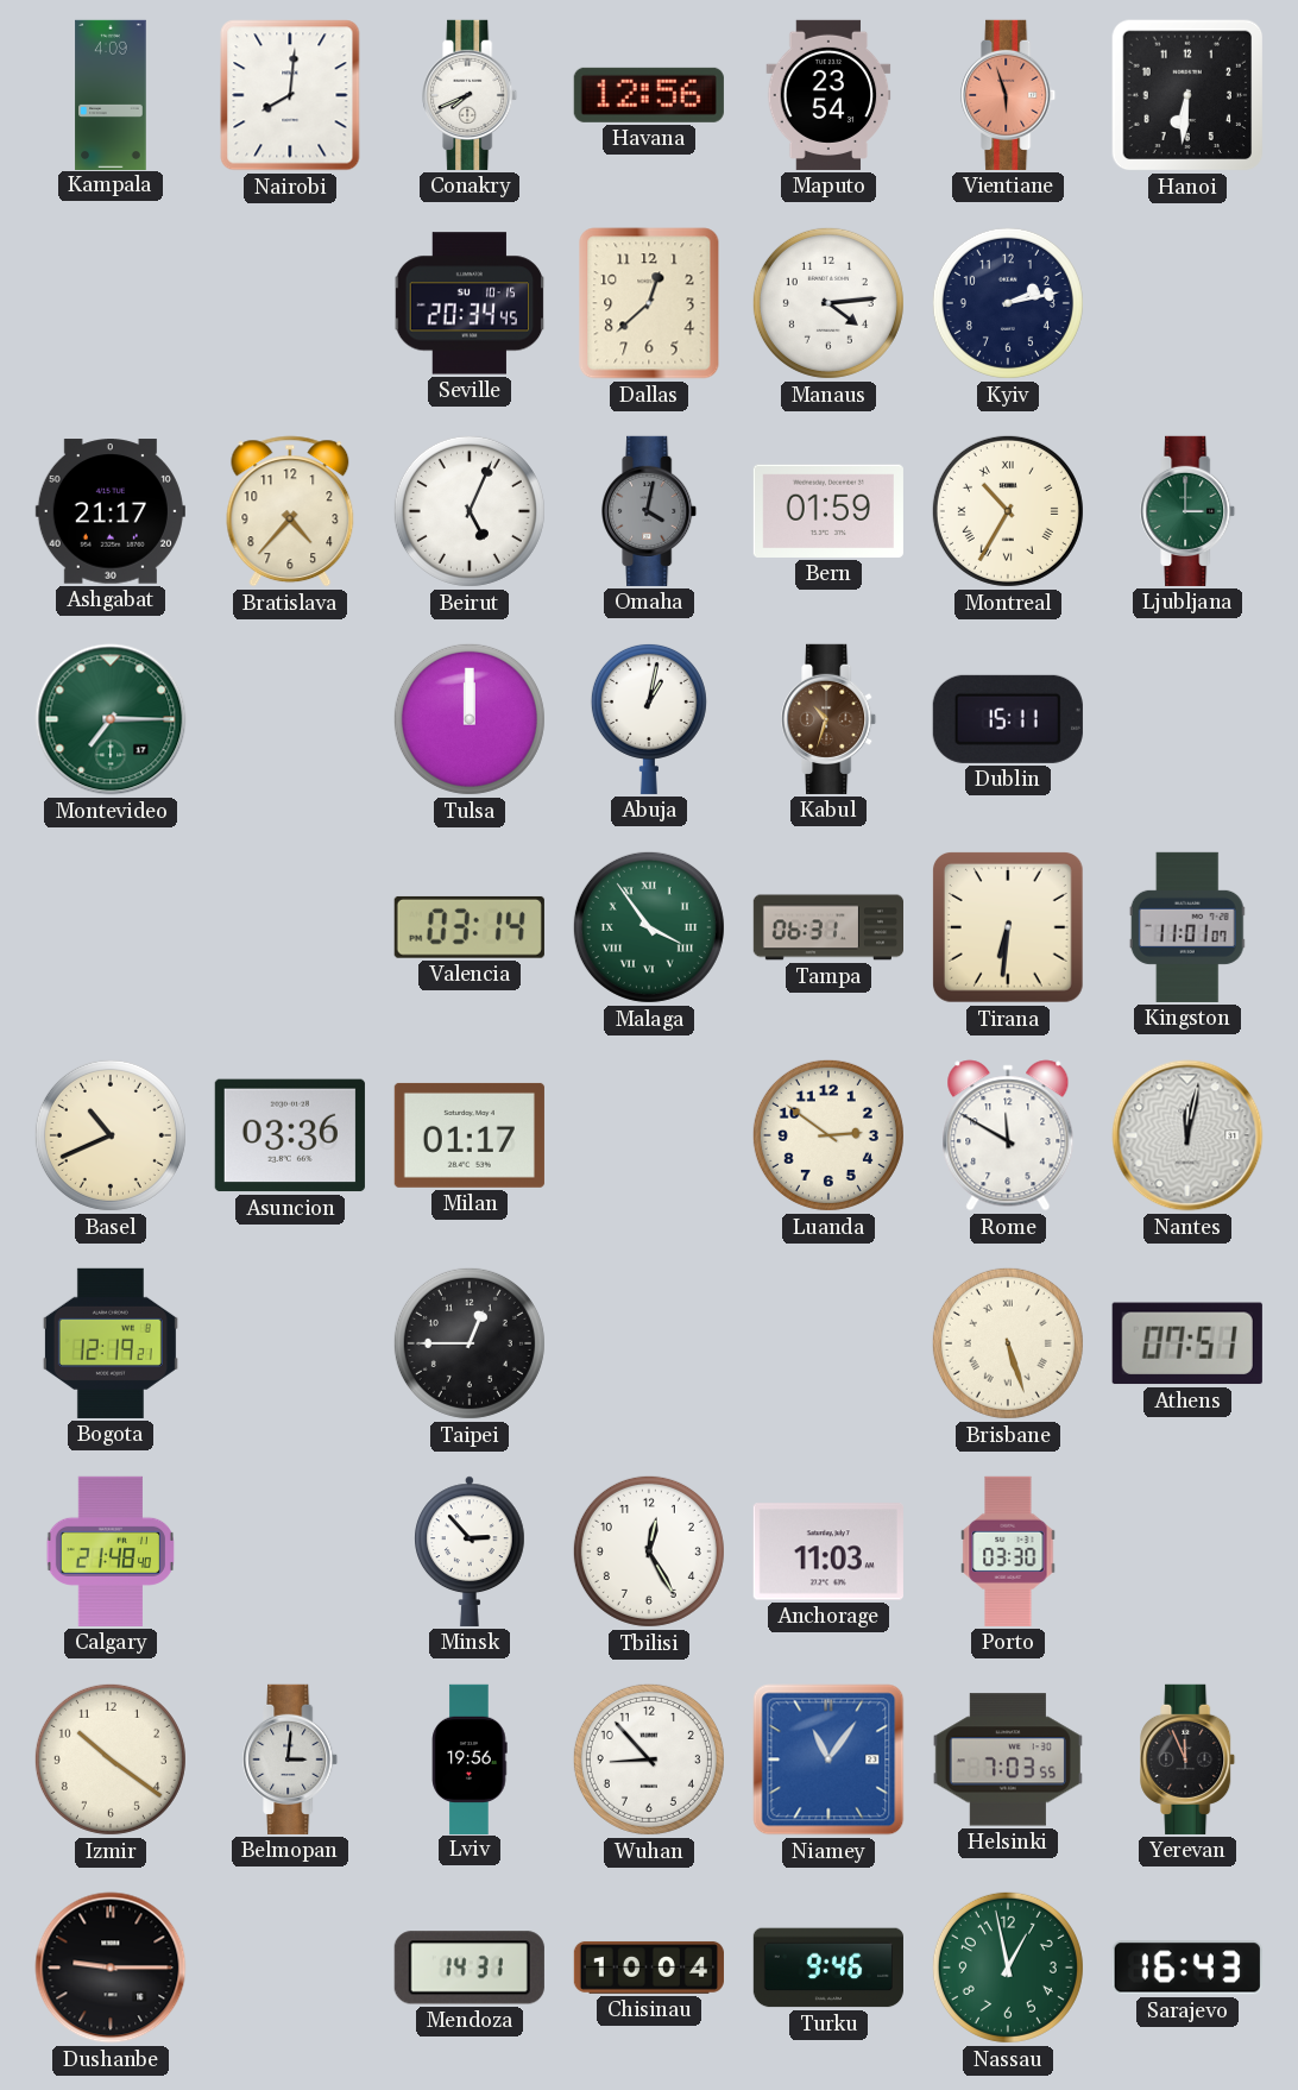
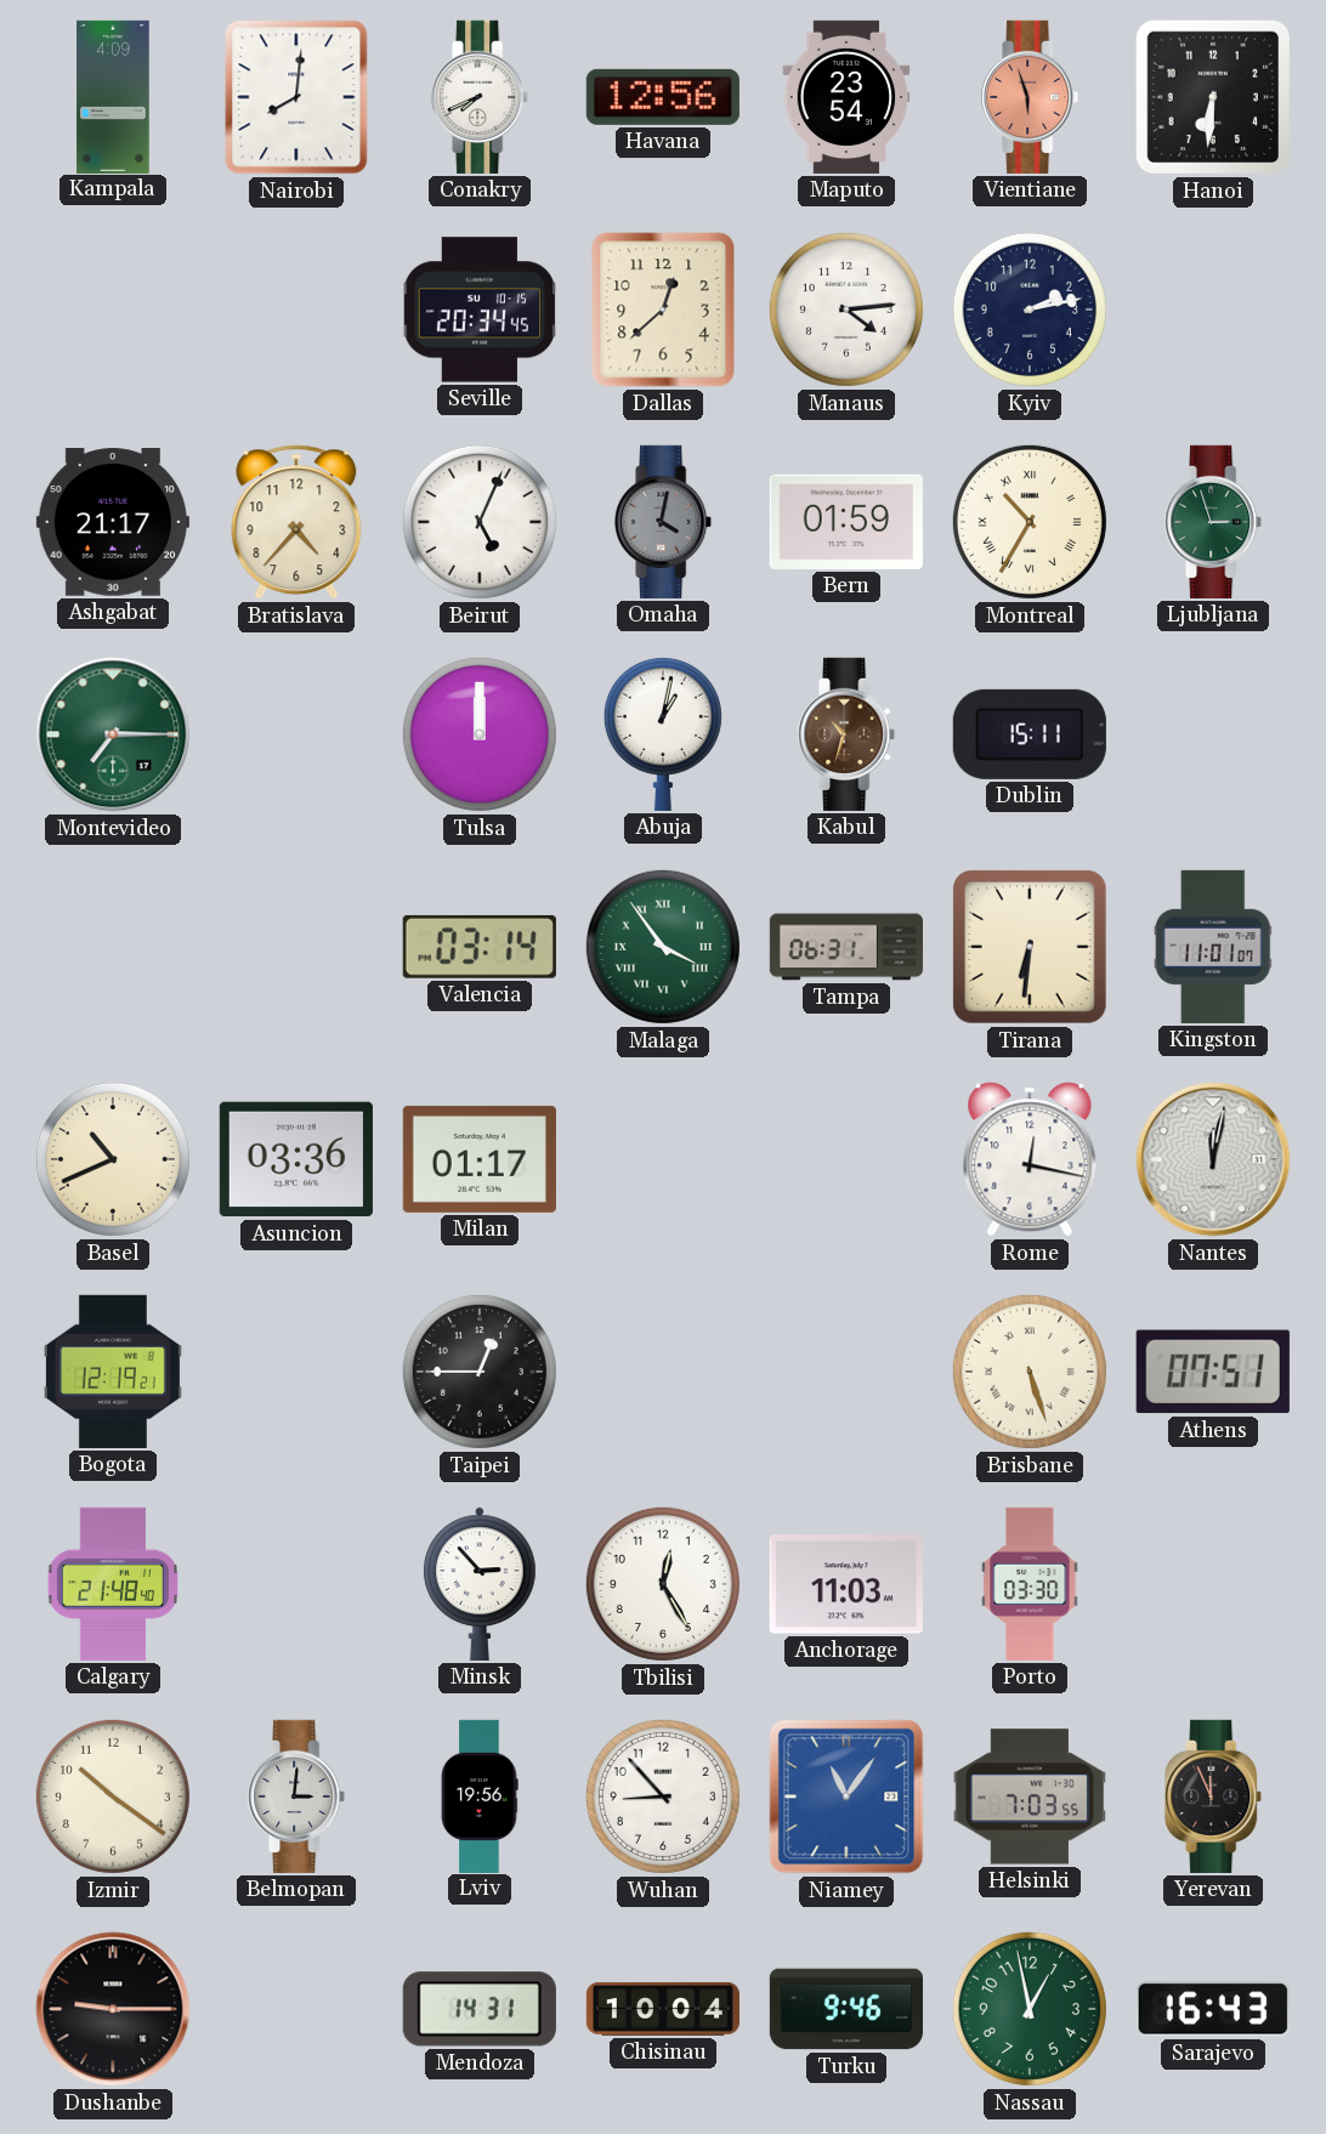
Ljubljana: 3:00 -> 2:57
Luanda: 2:51 -> none
Rome: 11:50 -> 12:17
